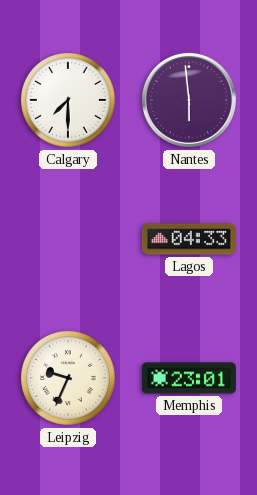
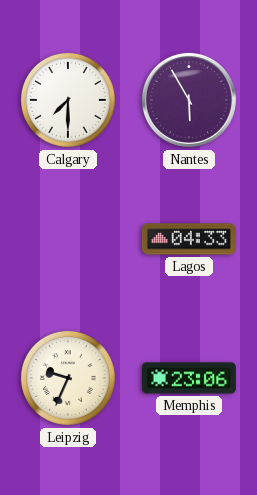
Nantes: 5:59 -> 5:55
Memphis: 23:01 -> 23:06
